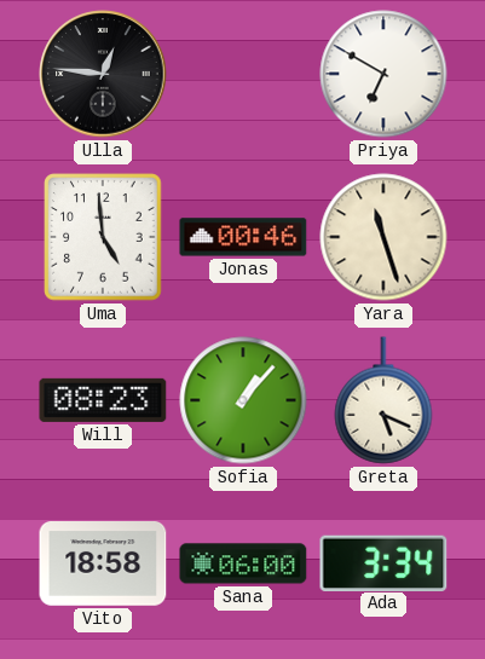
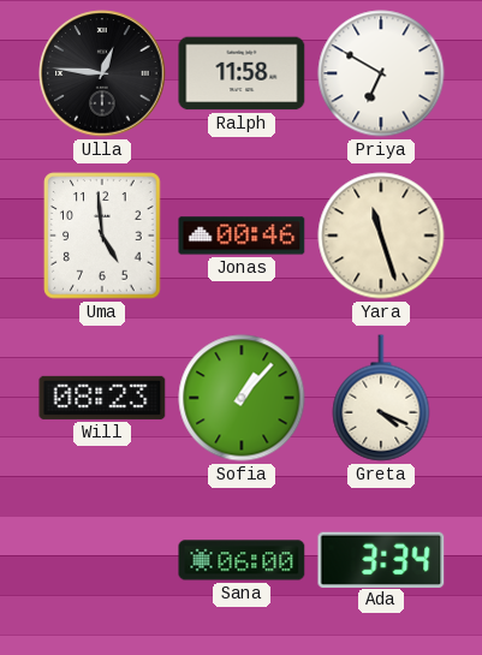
Ralph: none -> 11:58
Greta: 5:19 -> 4:19
Vito: 18:58 -> none
